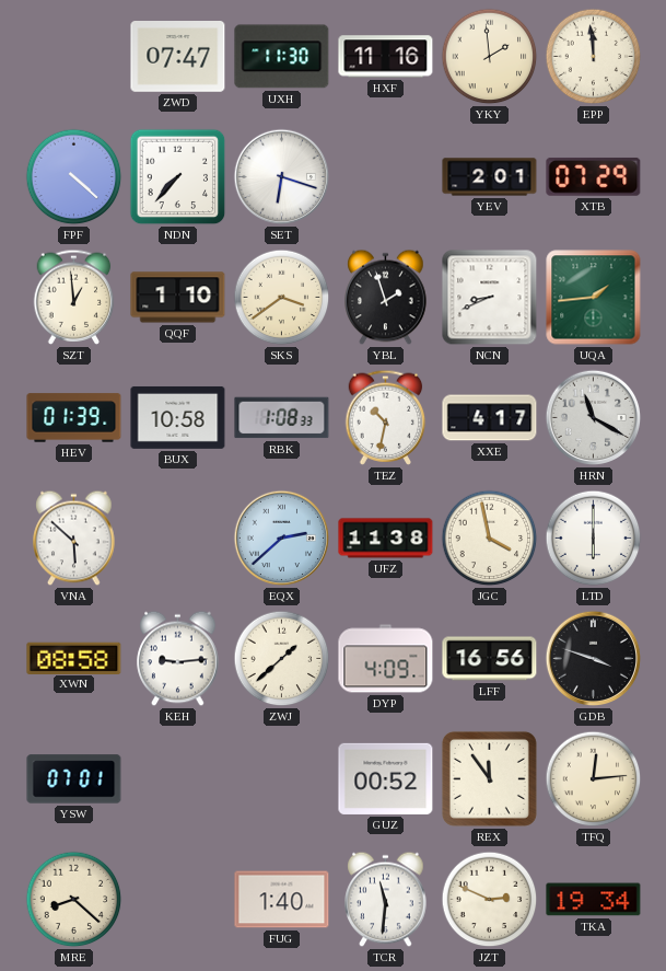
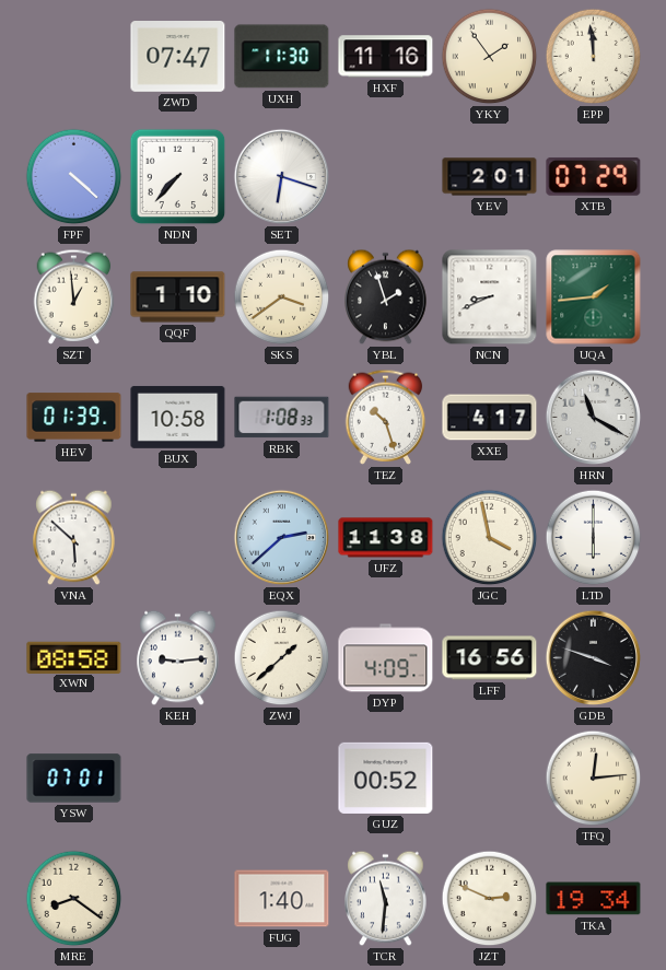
YKY: 1:59 -> 1:54
TEZ: 10:32 -> 10:27
REX: 11:54 -> none
MRE: 8:22 -> 8:21
